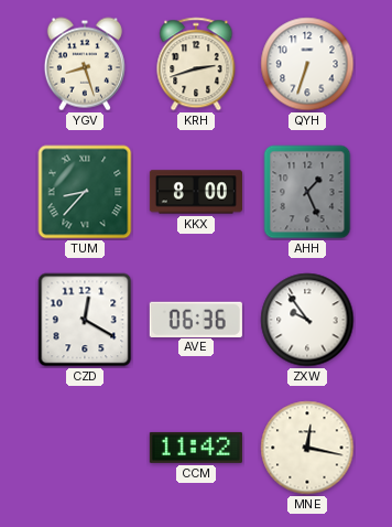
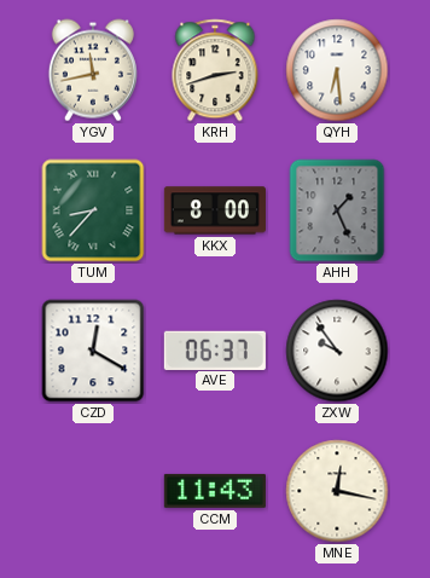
YGV: 8:27 -> 11:43
QYH: 6:33 -> 6:29
AVE: 06:36 -> 06:37
CCM: 11:42 -> 11:43
